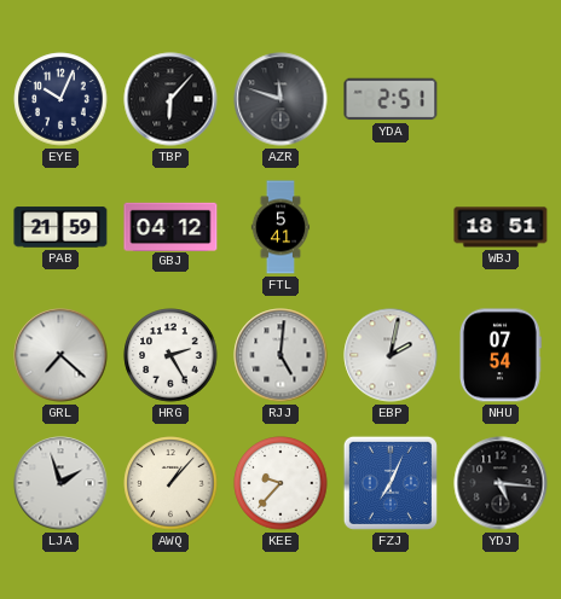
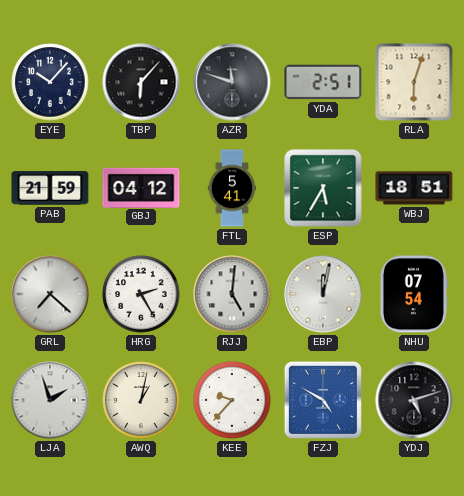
EYE: 10:04 -> 10:07
RLA: none -> 6:03
ESP: none -> 5:35
EBP: 2:02 -> 12:02
AWQ: 1:07 -> 1:02
FZJ: 7:04 -> 4:50
YDJ: 5:16 -> 5:12
